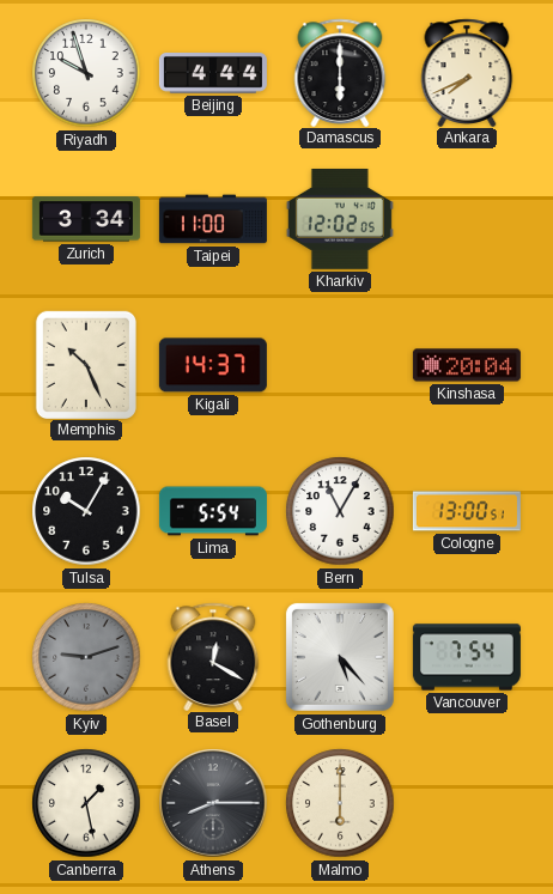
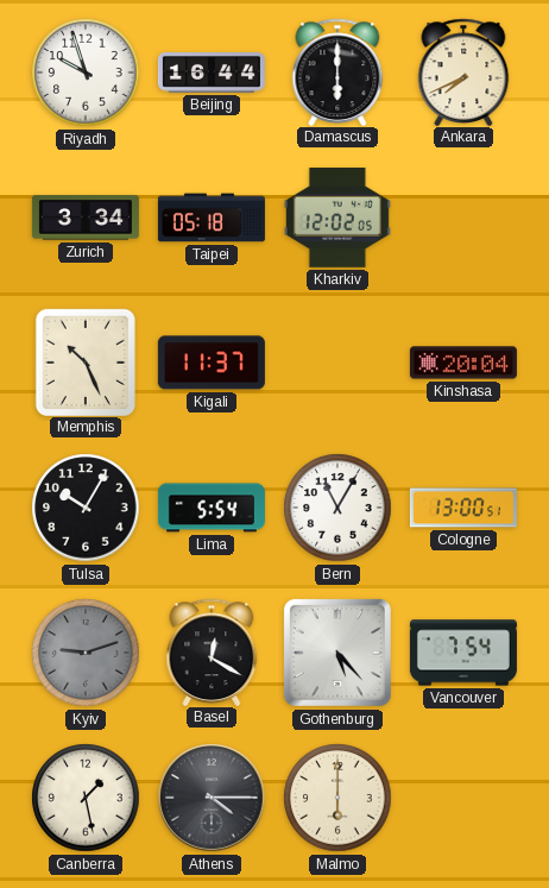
Beijing: 4:44 -> 16:44
Taipei: 11:00 -> 05:18
Kigali: 14:37 -> 11:37
Athens: 8:15 -> 4:15
